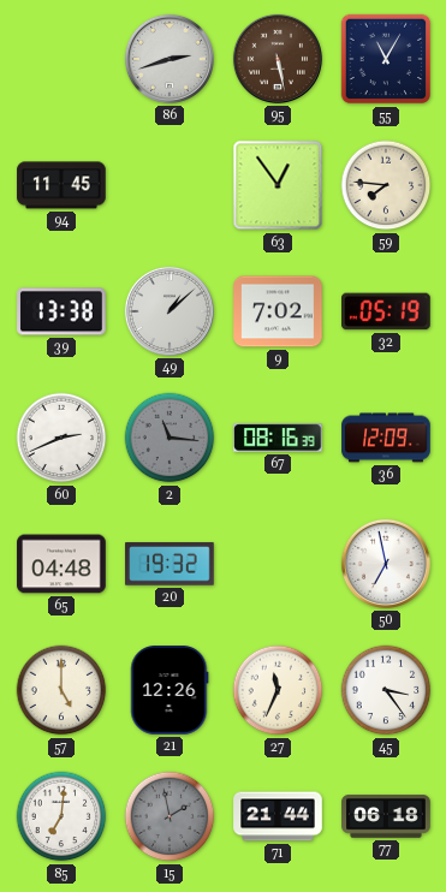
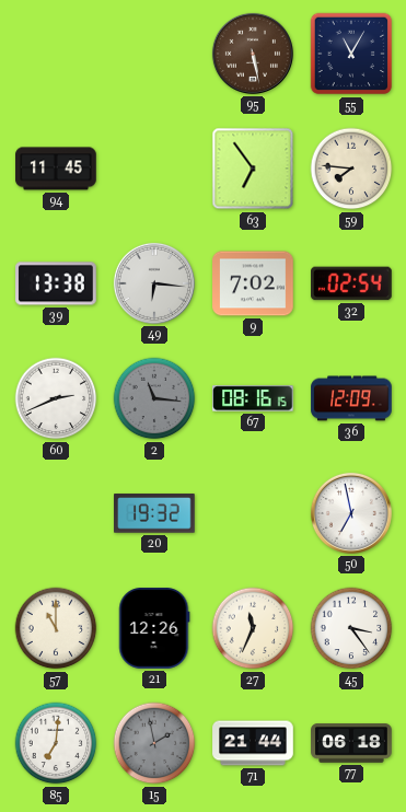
86: 2:42 -> none
63: 12:54 -> 6:54
49: 1:08 -> 6:16
32: 05:19 -> 02:54
67: 08:16:39 -> 08:16:15
65: 04:48 -> none
57: 5:00 -> 11:00
